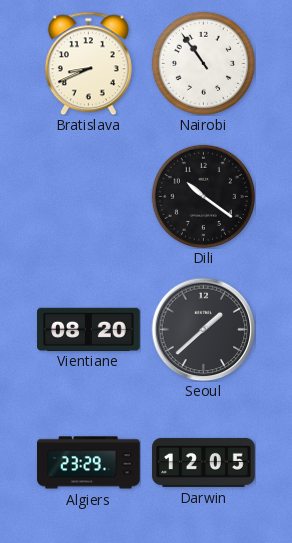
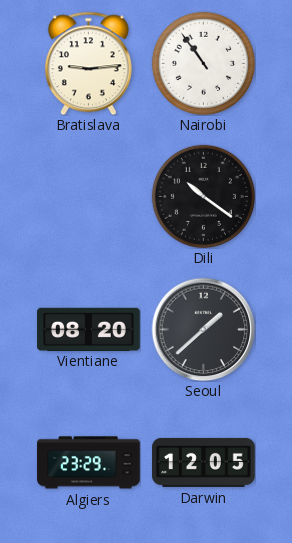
Bratislava: 8:41 -> 9:14
